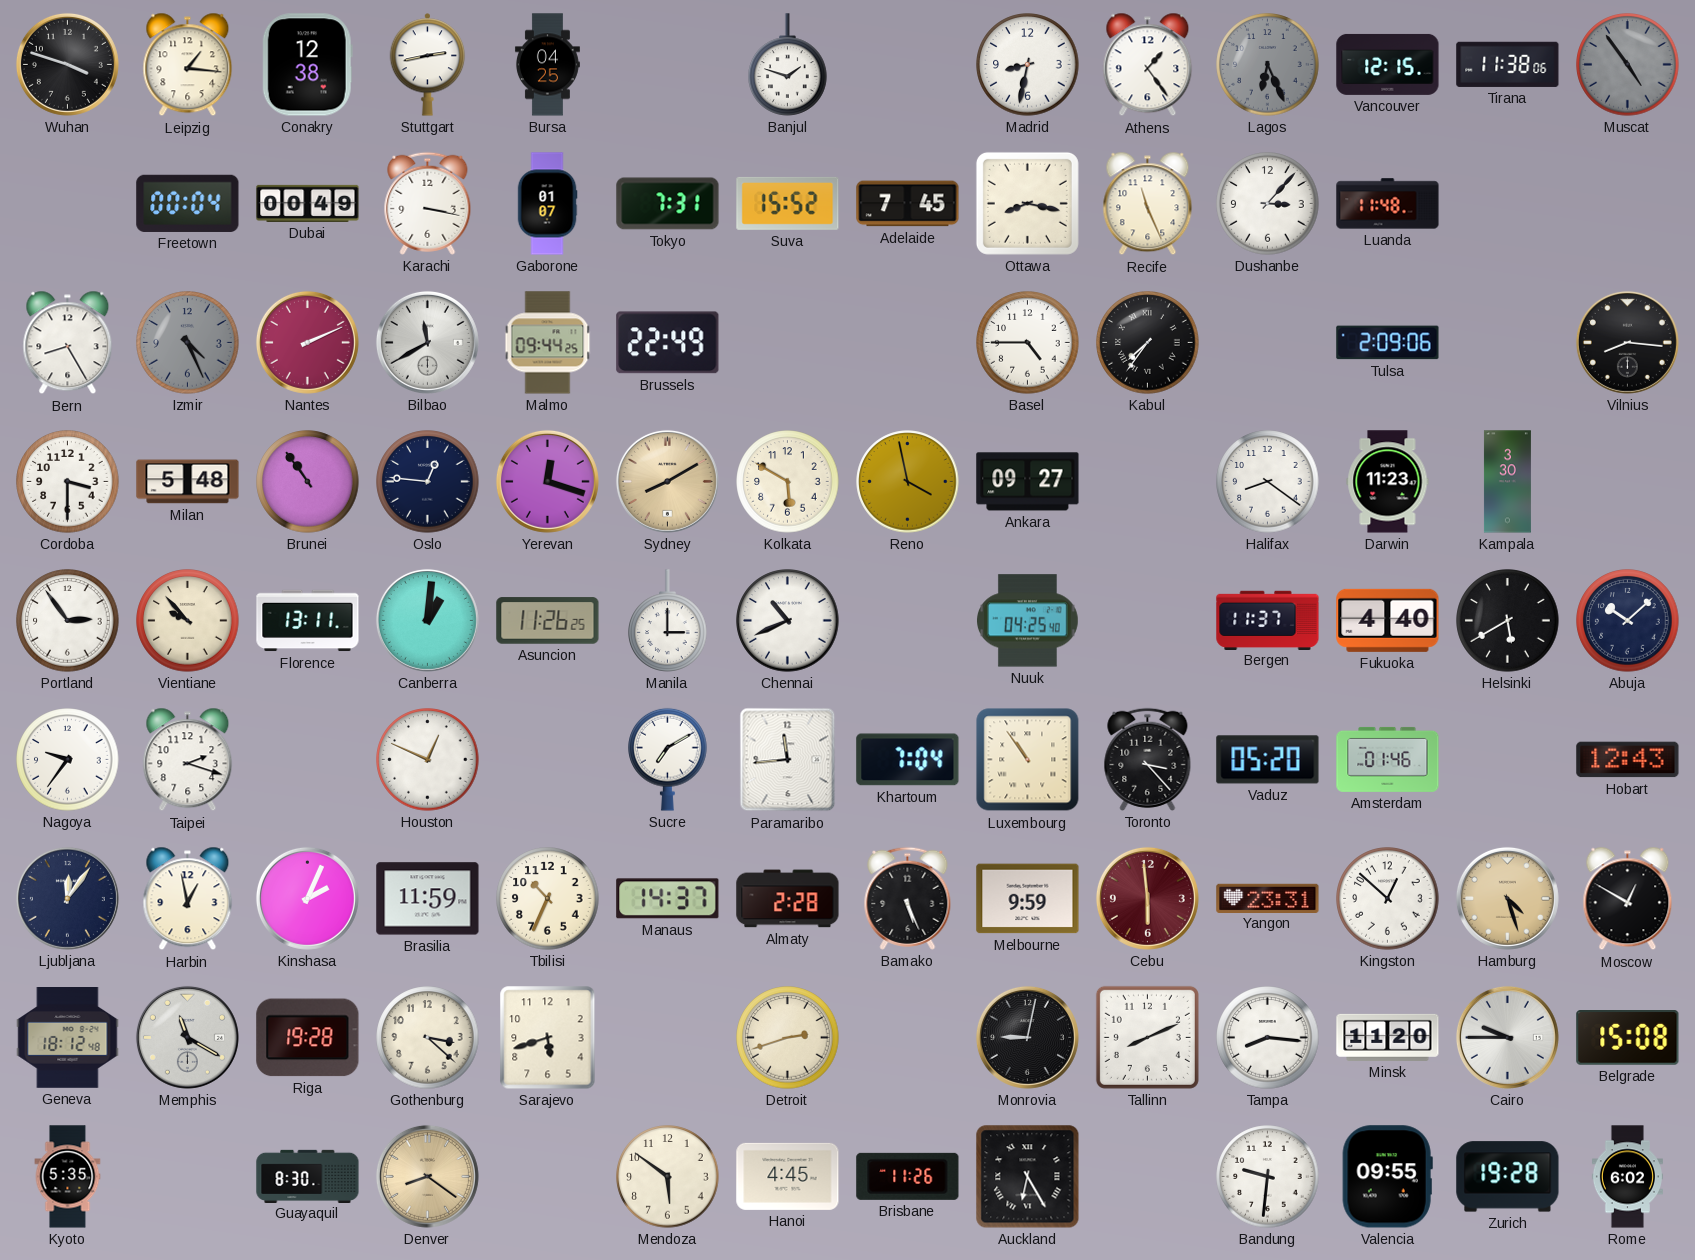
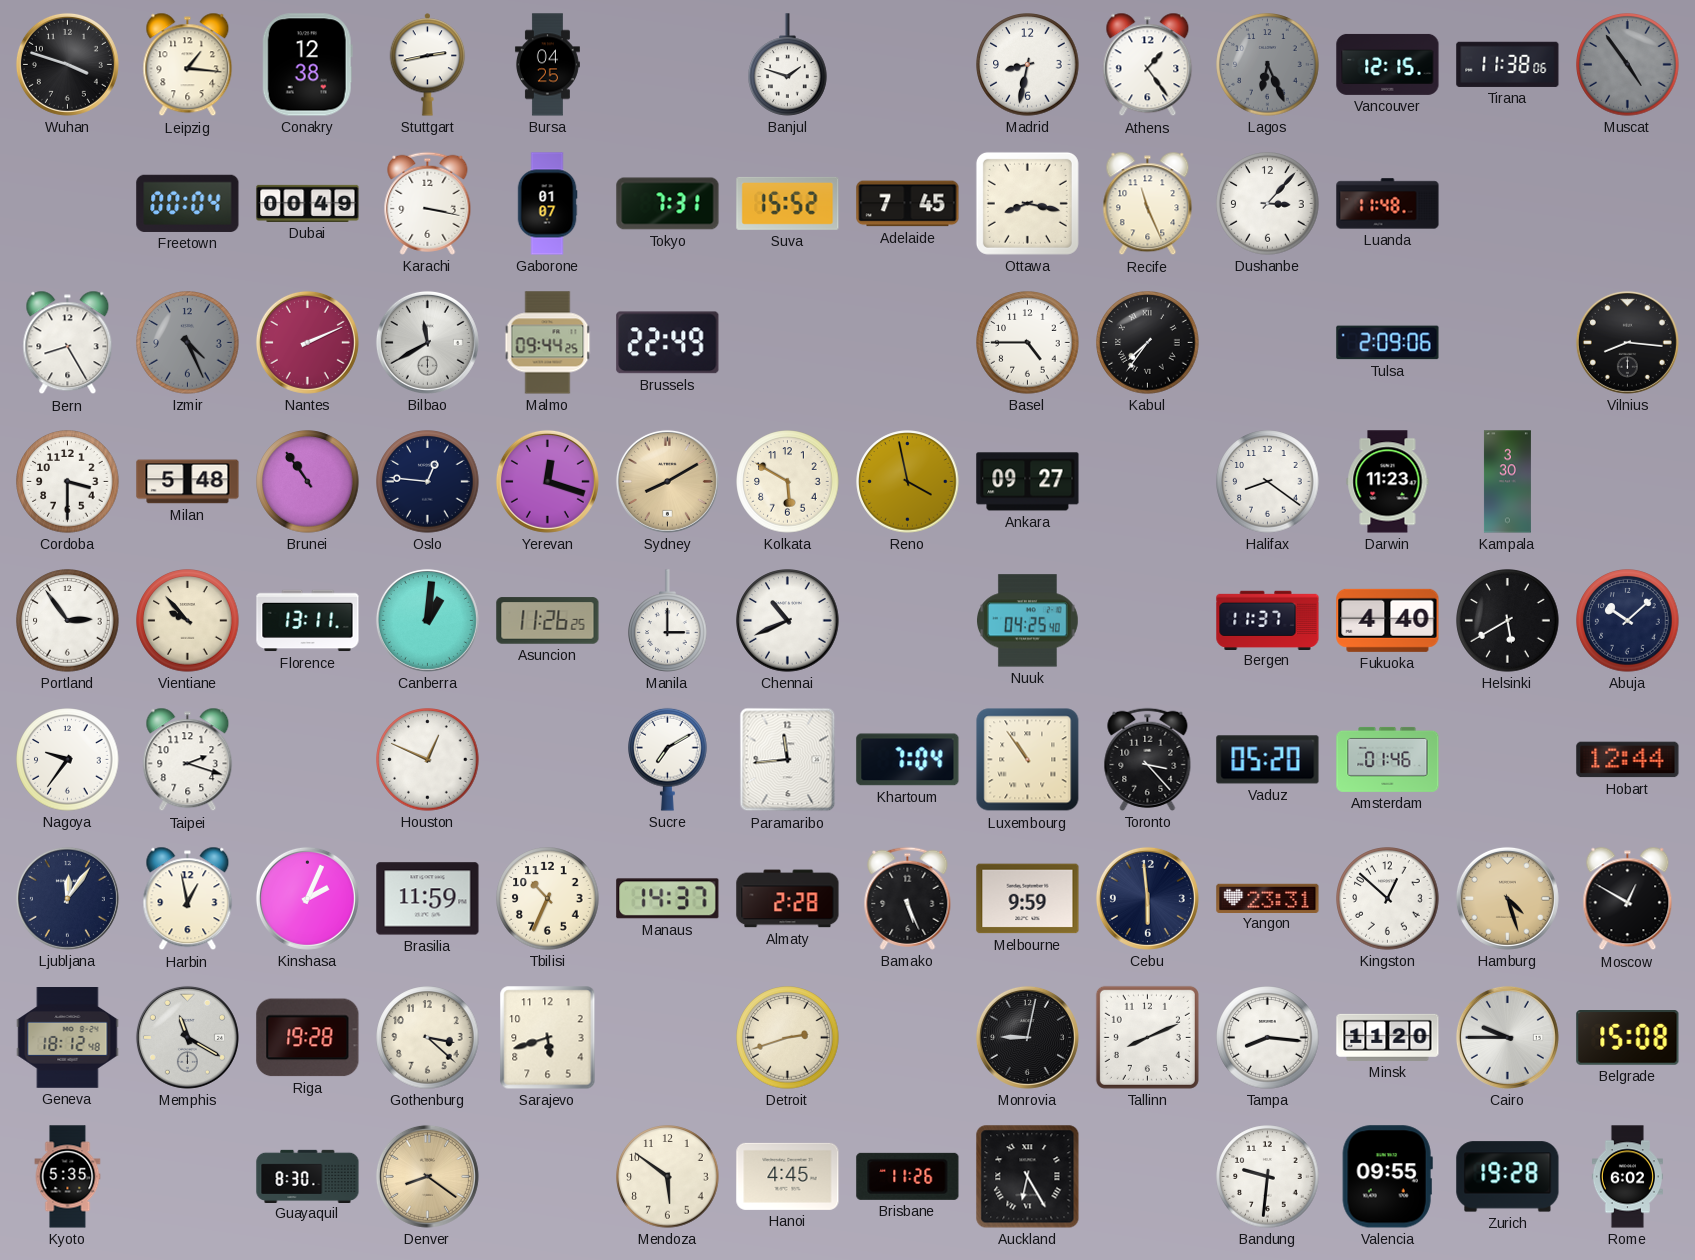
Hobart: 12:43 -> 12:44
Cebu dial: burgundy -> navy
